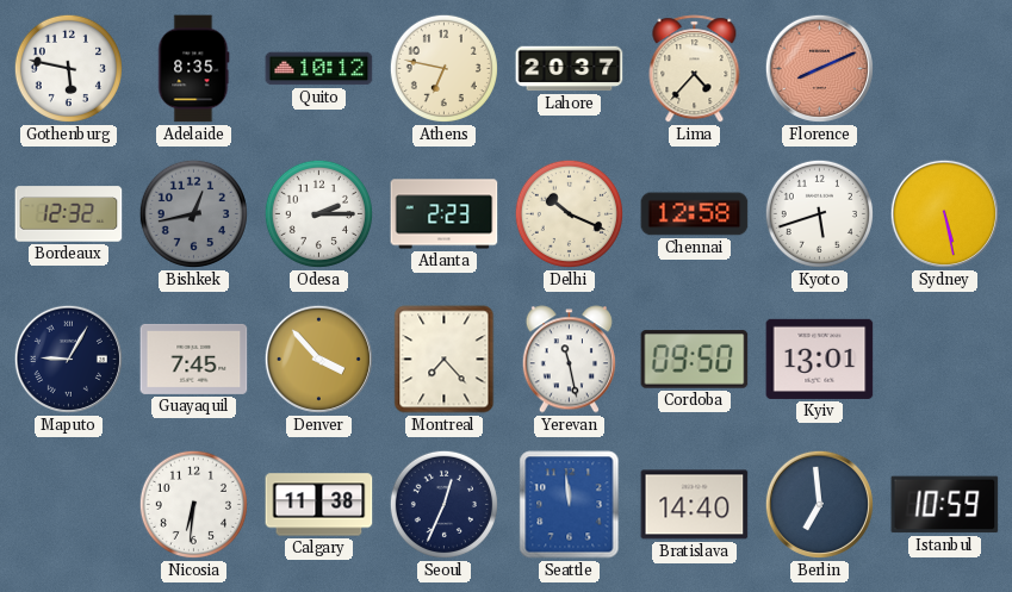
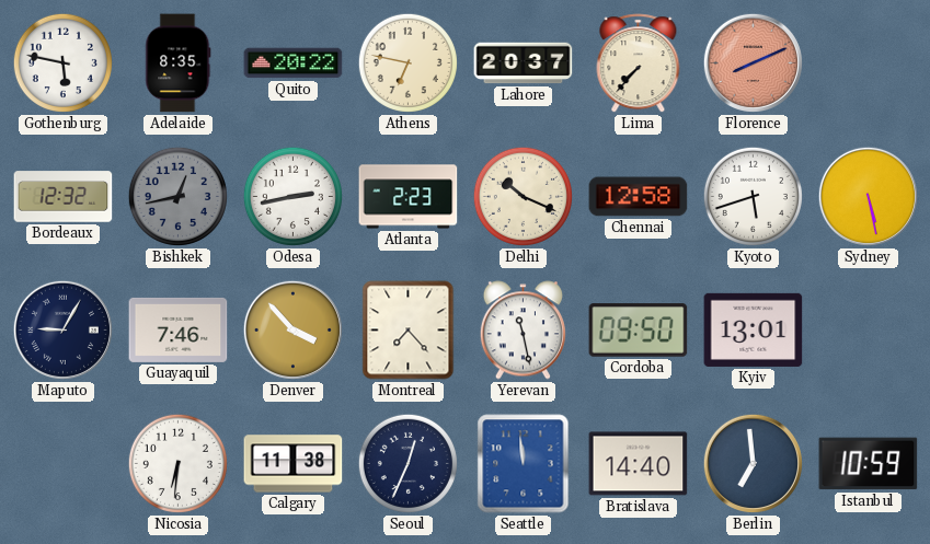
Quito: 10:12 -> 20:22
Lima: 4:37 -> 7:37
Odesa: 2:15 -> 2:43
Guayaquil: 7:45 -> 7:46
